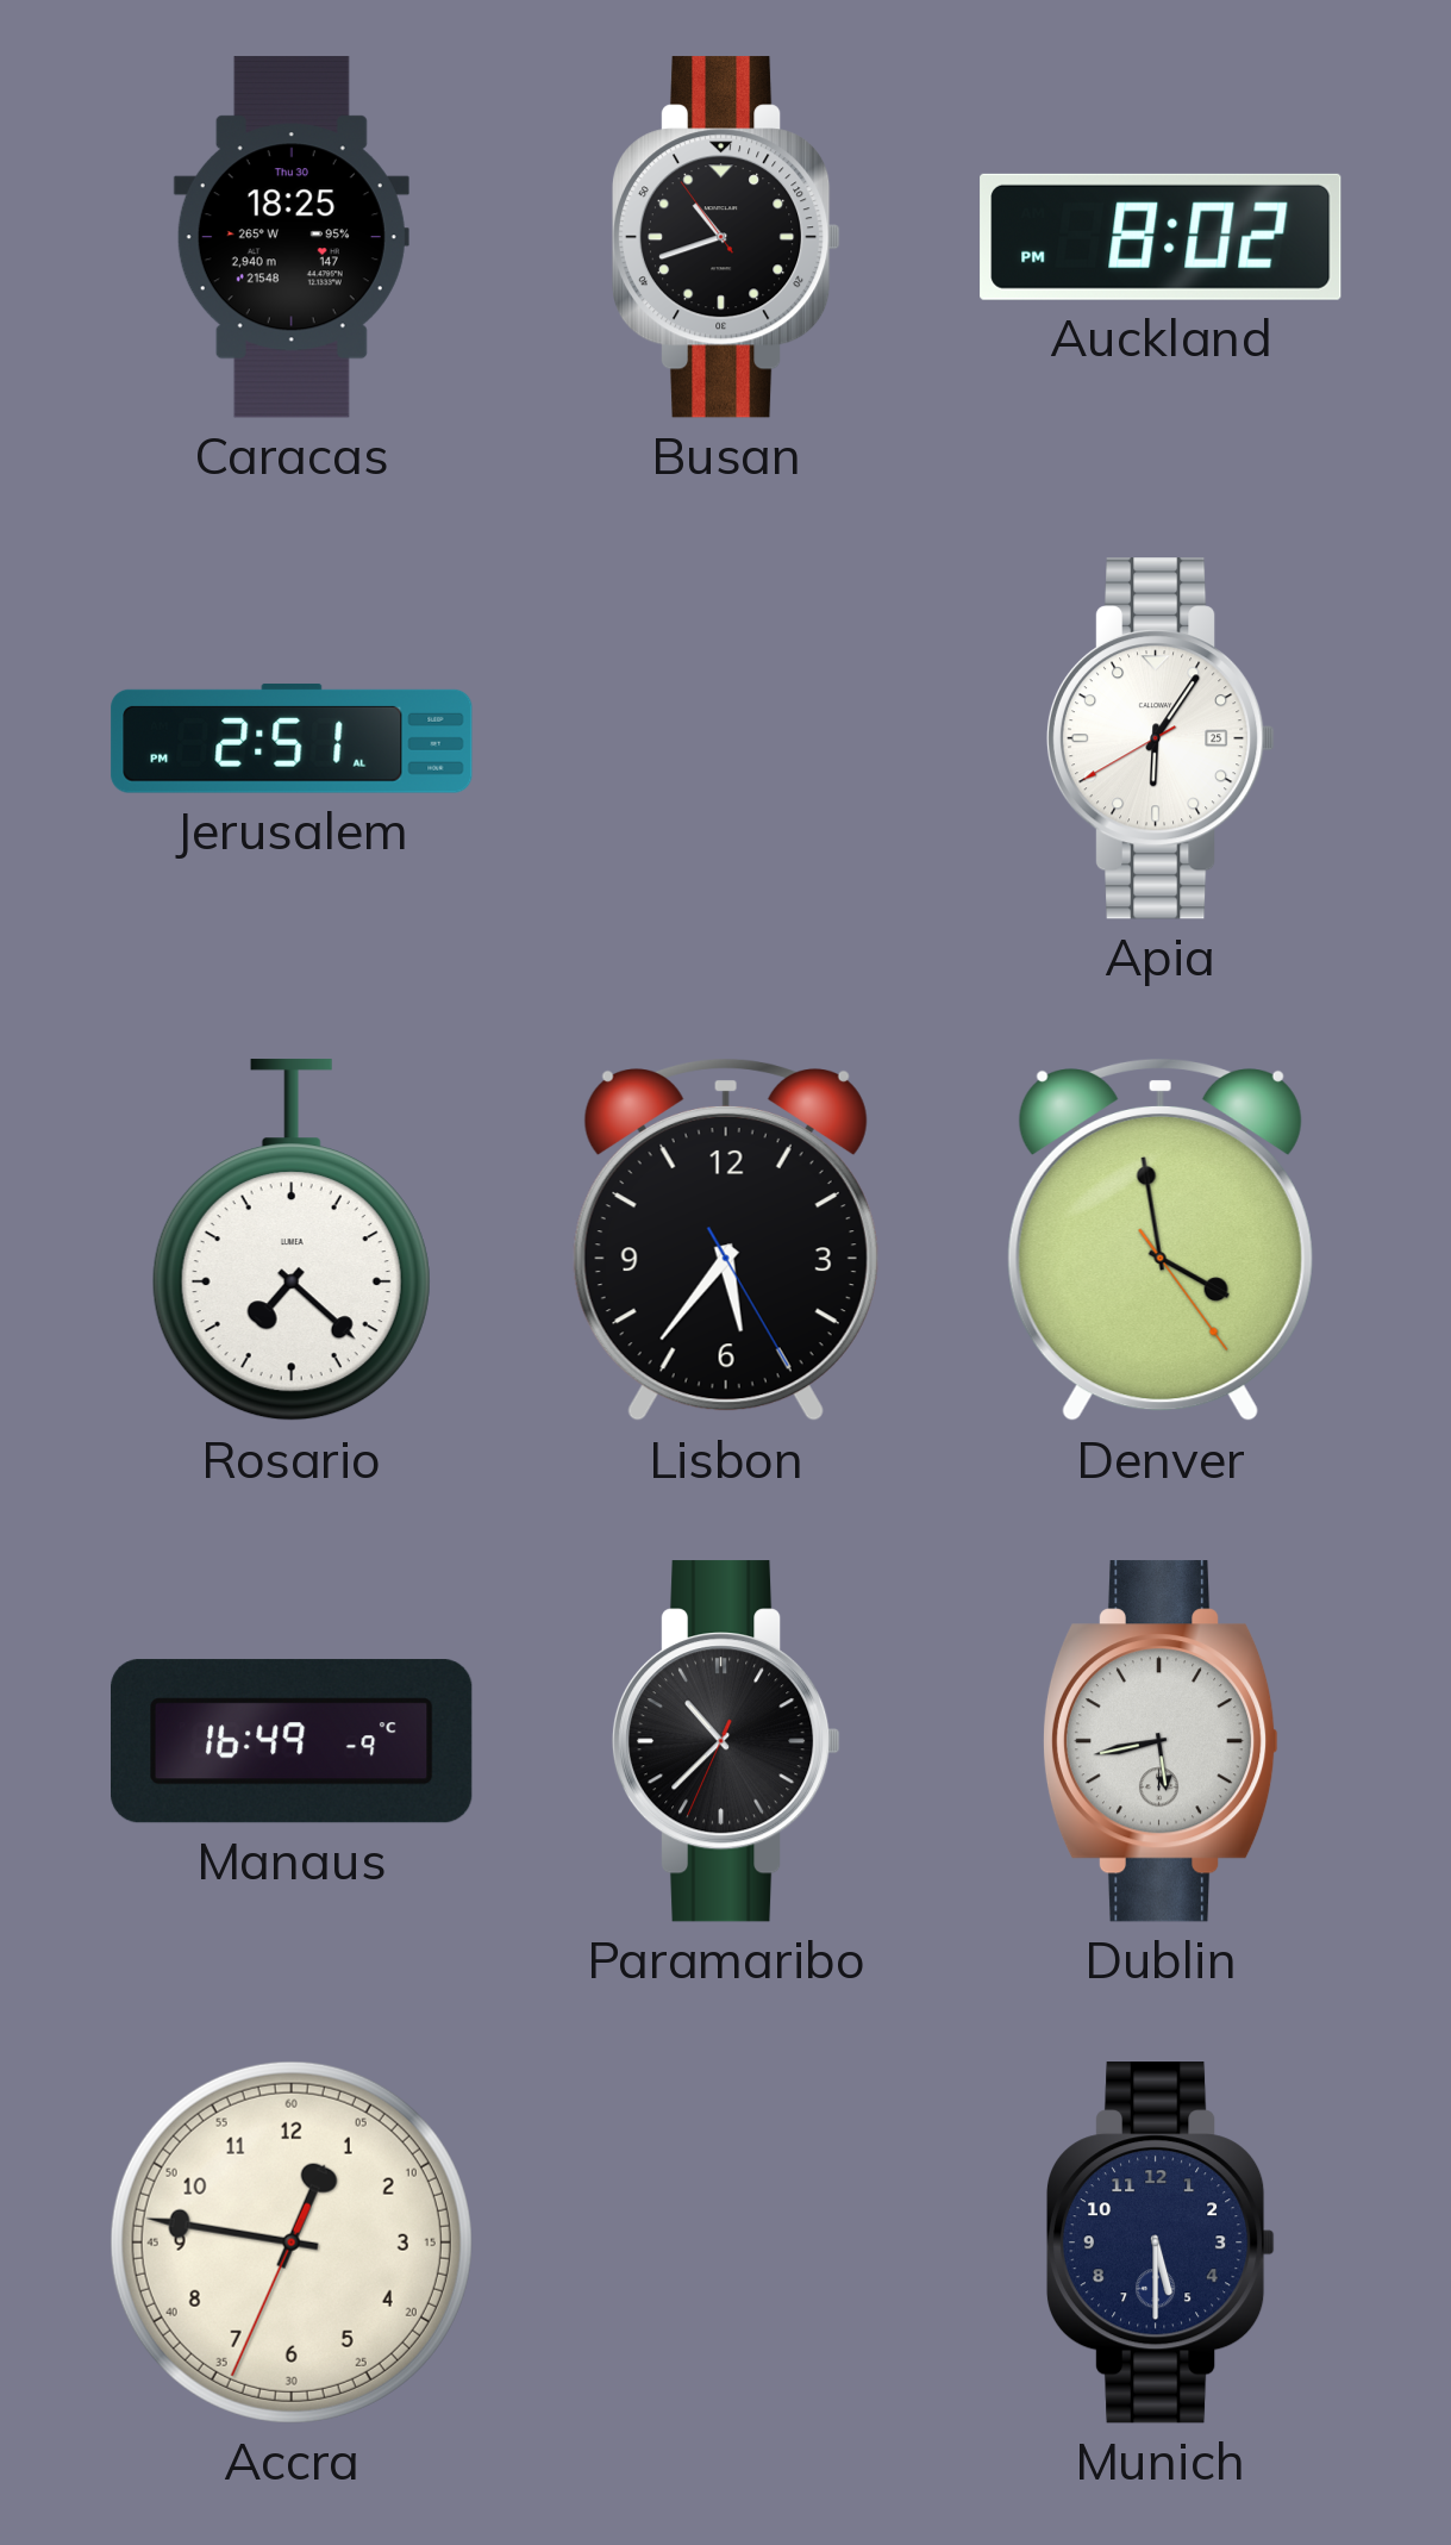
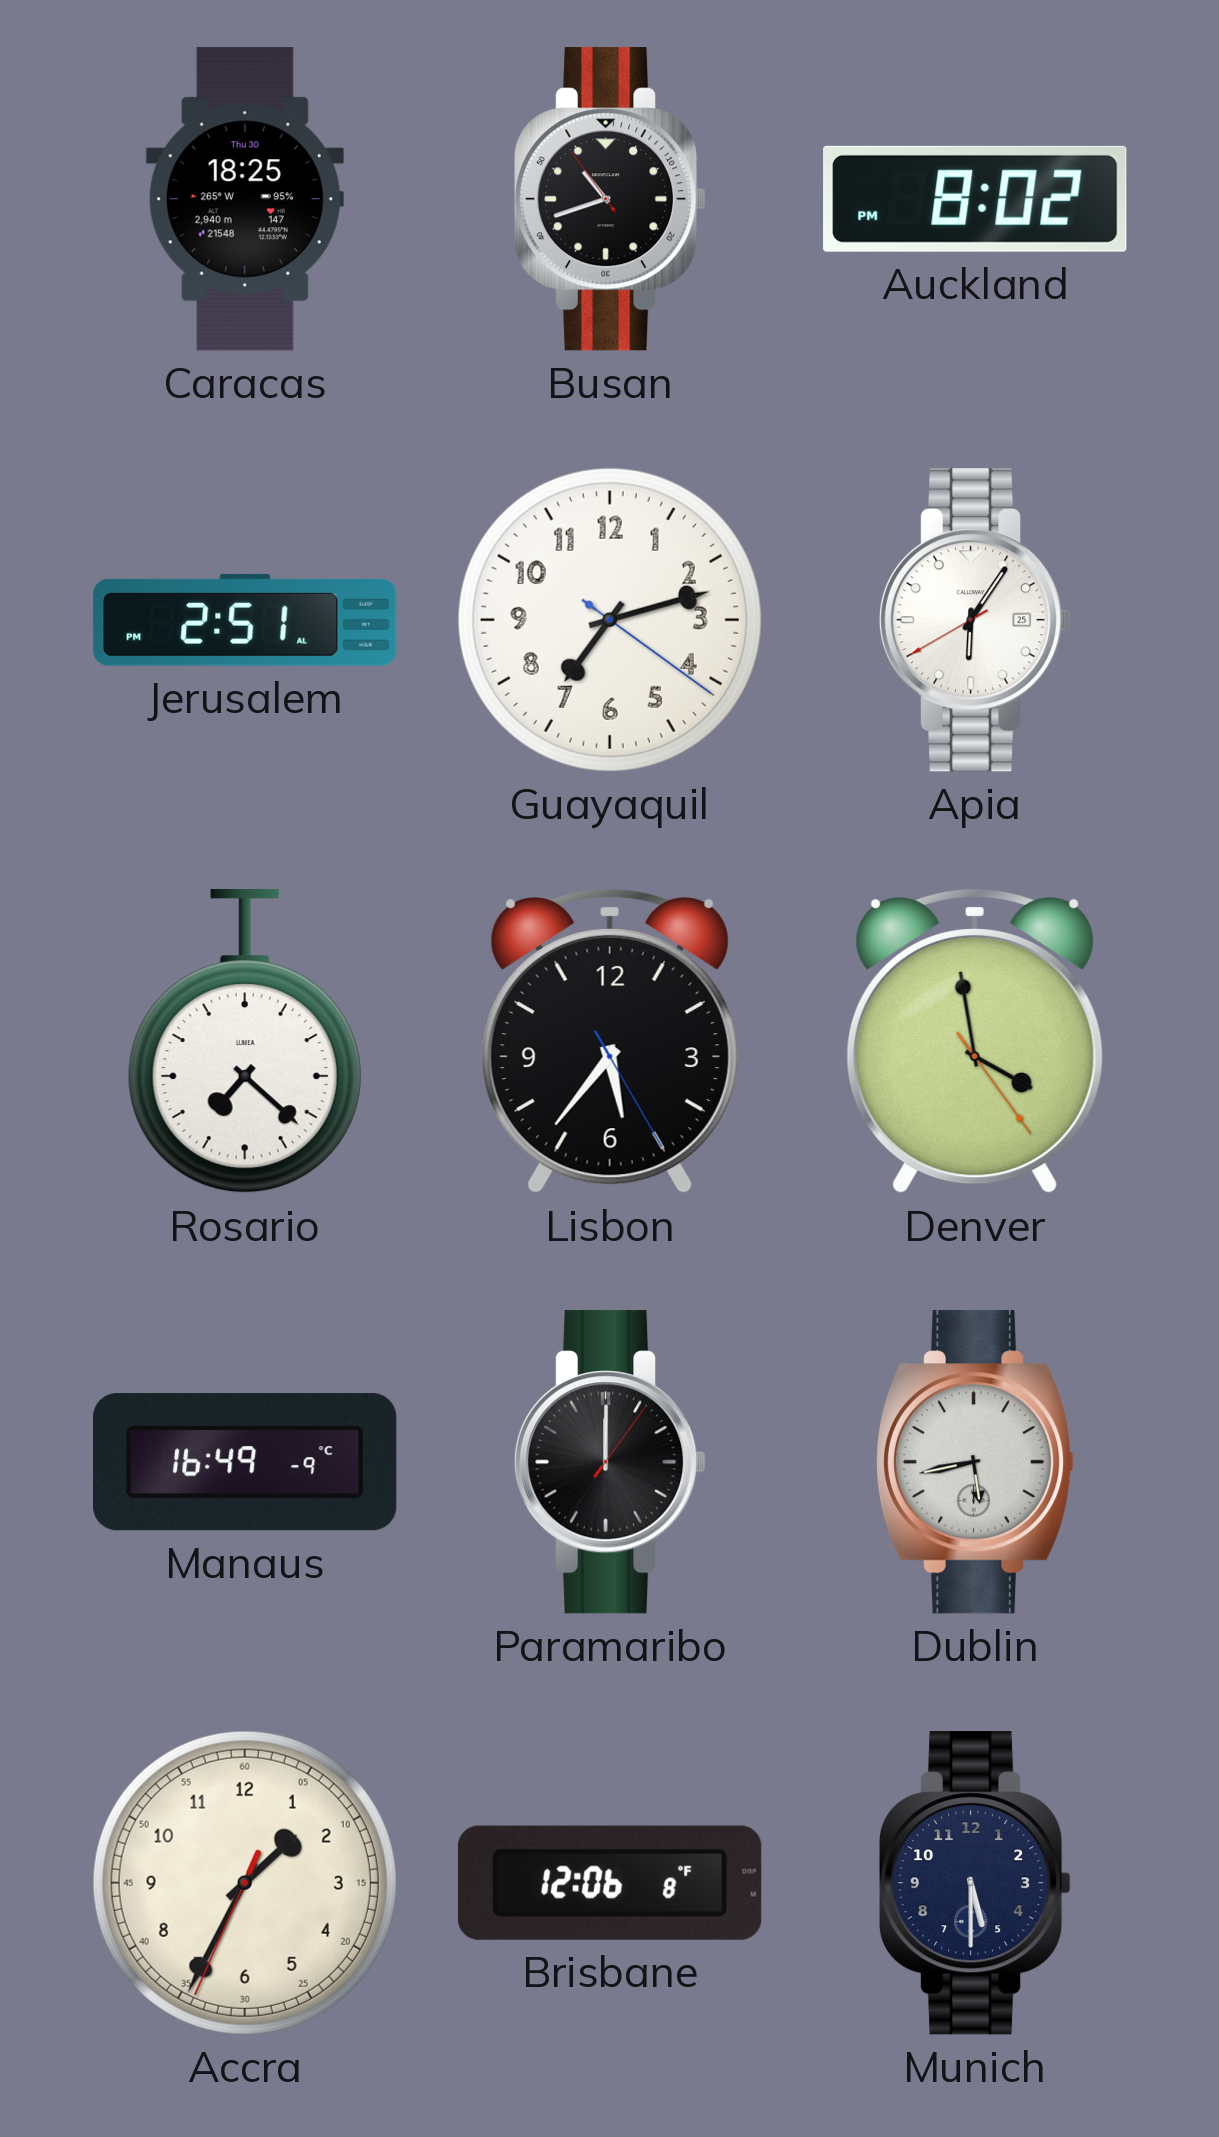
Guayaquil: none -> 7:12
Paramaribo: 10:37 -> 12:00
Accra: 12:46 -> 1:34
Brisbane: none -> 12:06
